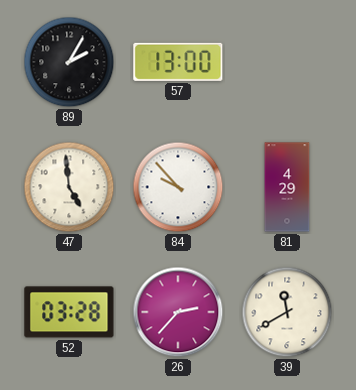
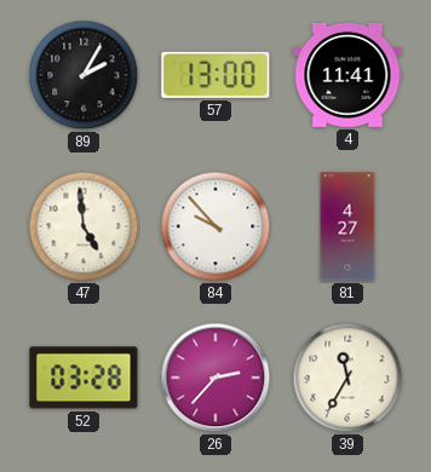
4: none -> 11:41
81: 4:29 -> 4:27
39: 11:40 -> 11:35
